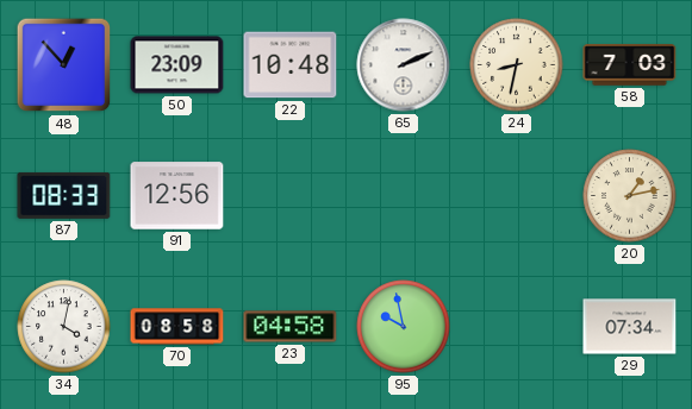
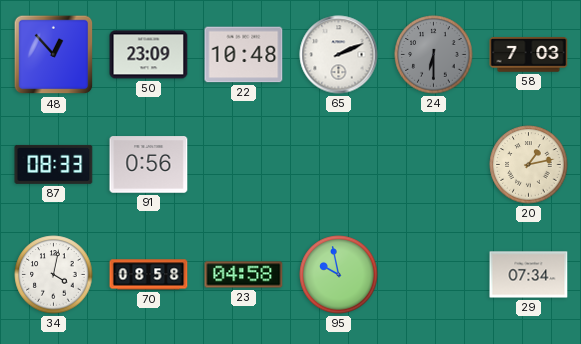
24: 8:32 -> 6:30
24 dial: cream -> grey
91: 12:56 -> 0:56
